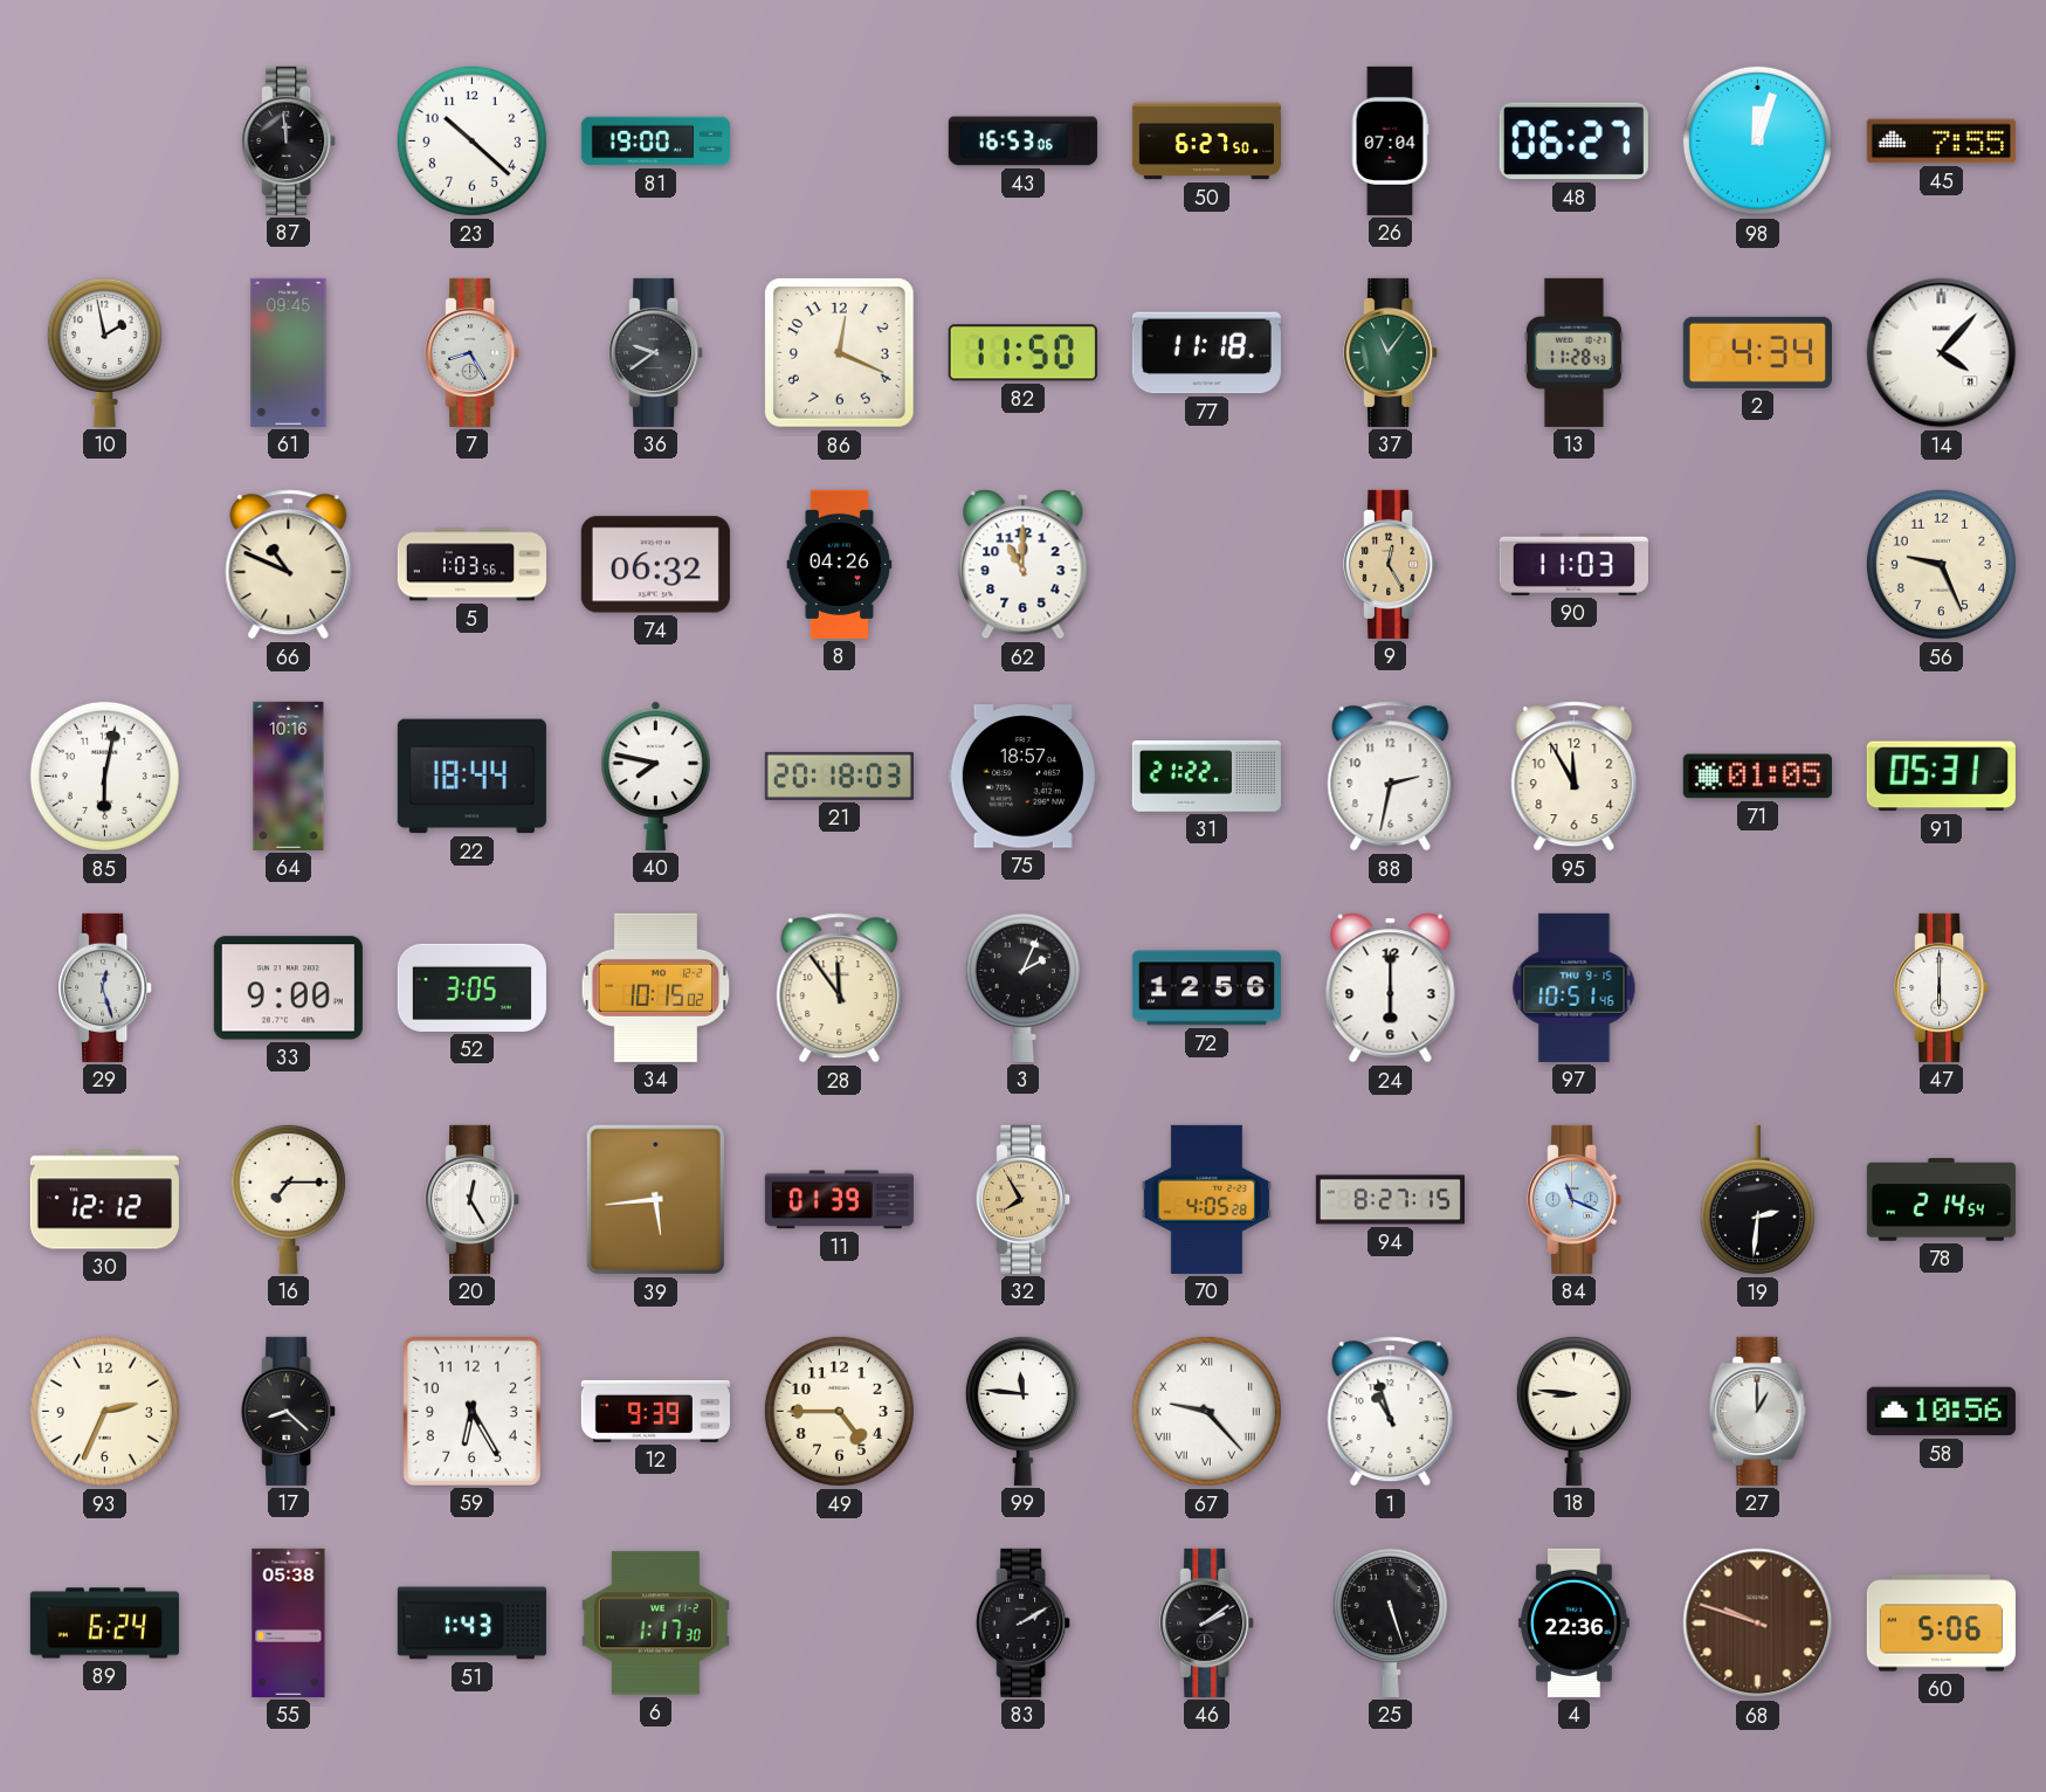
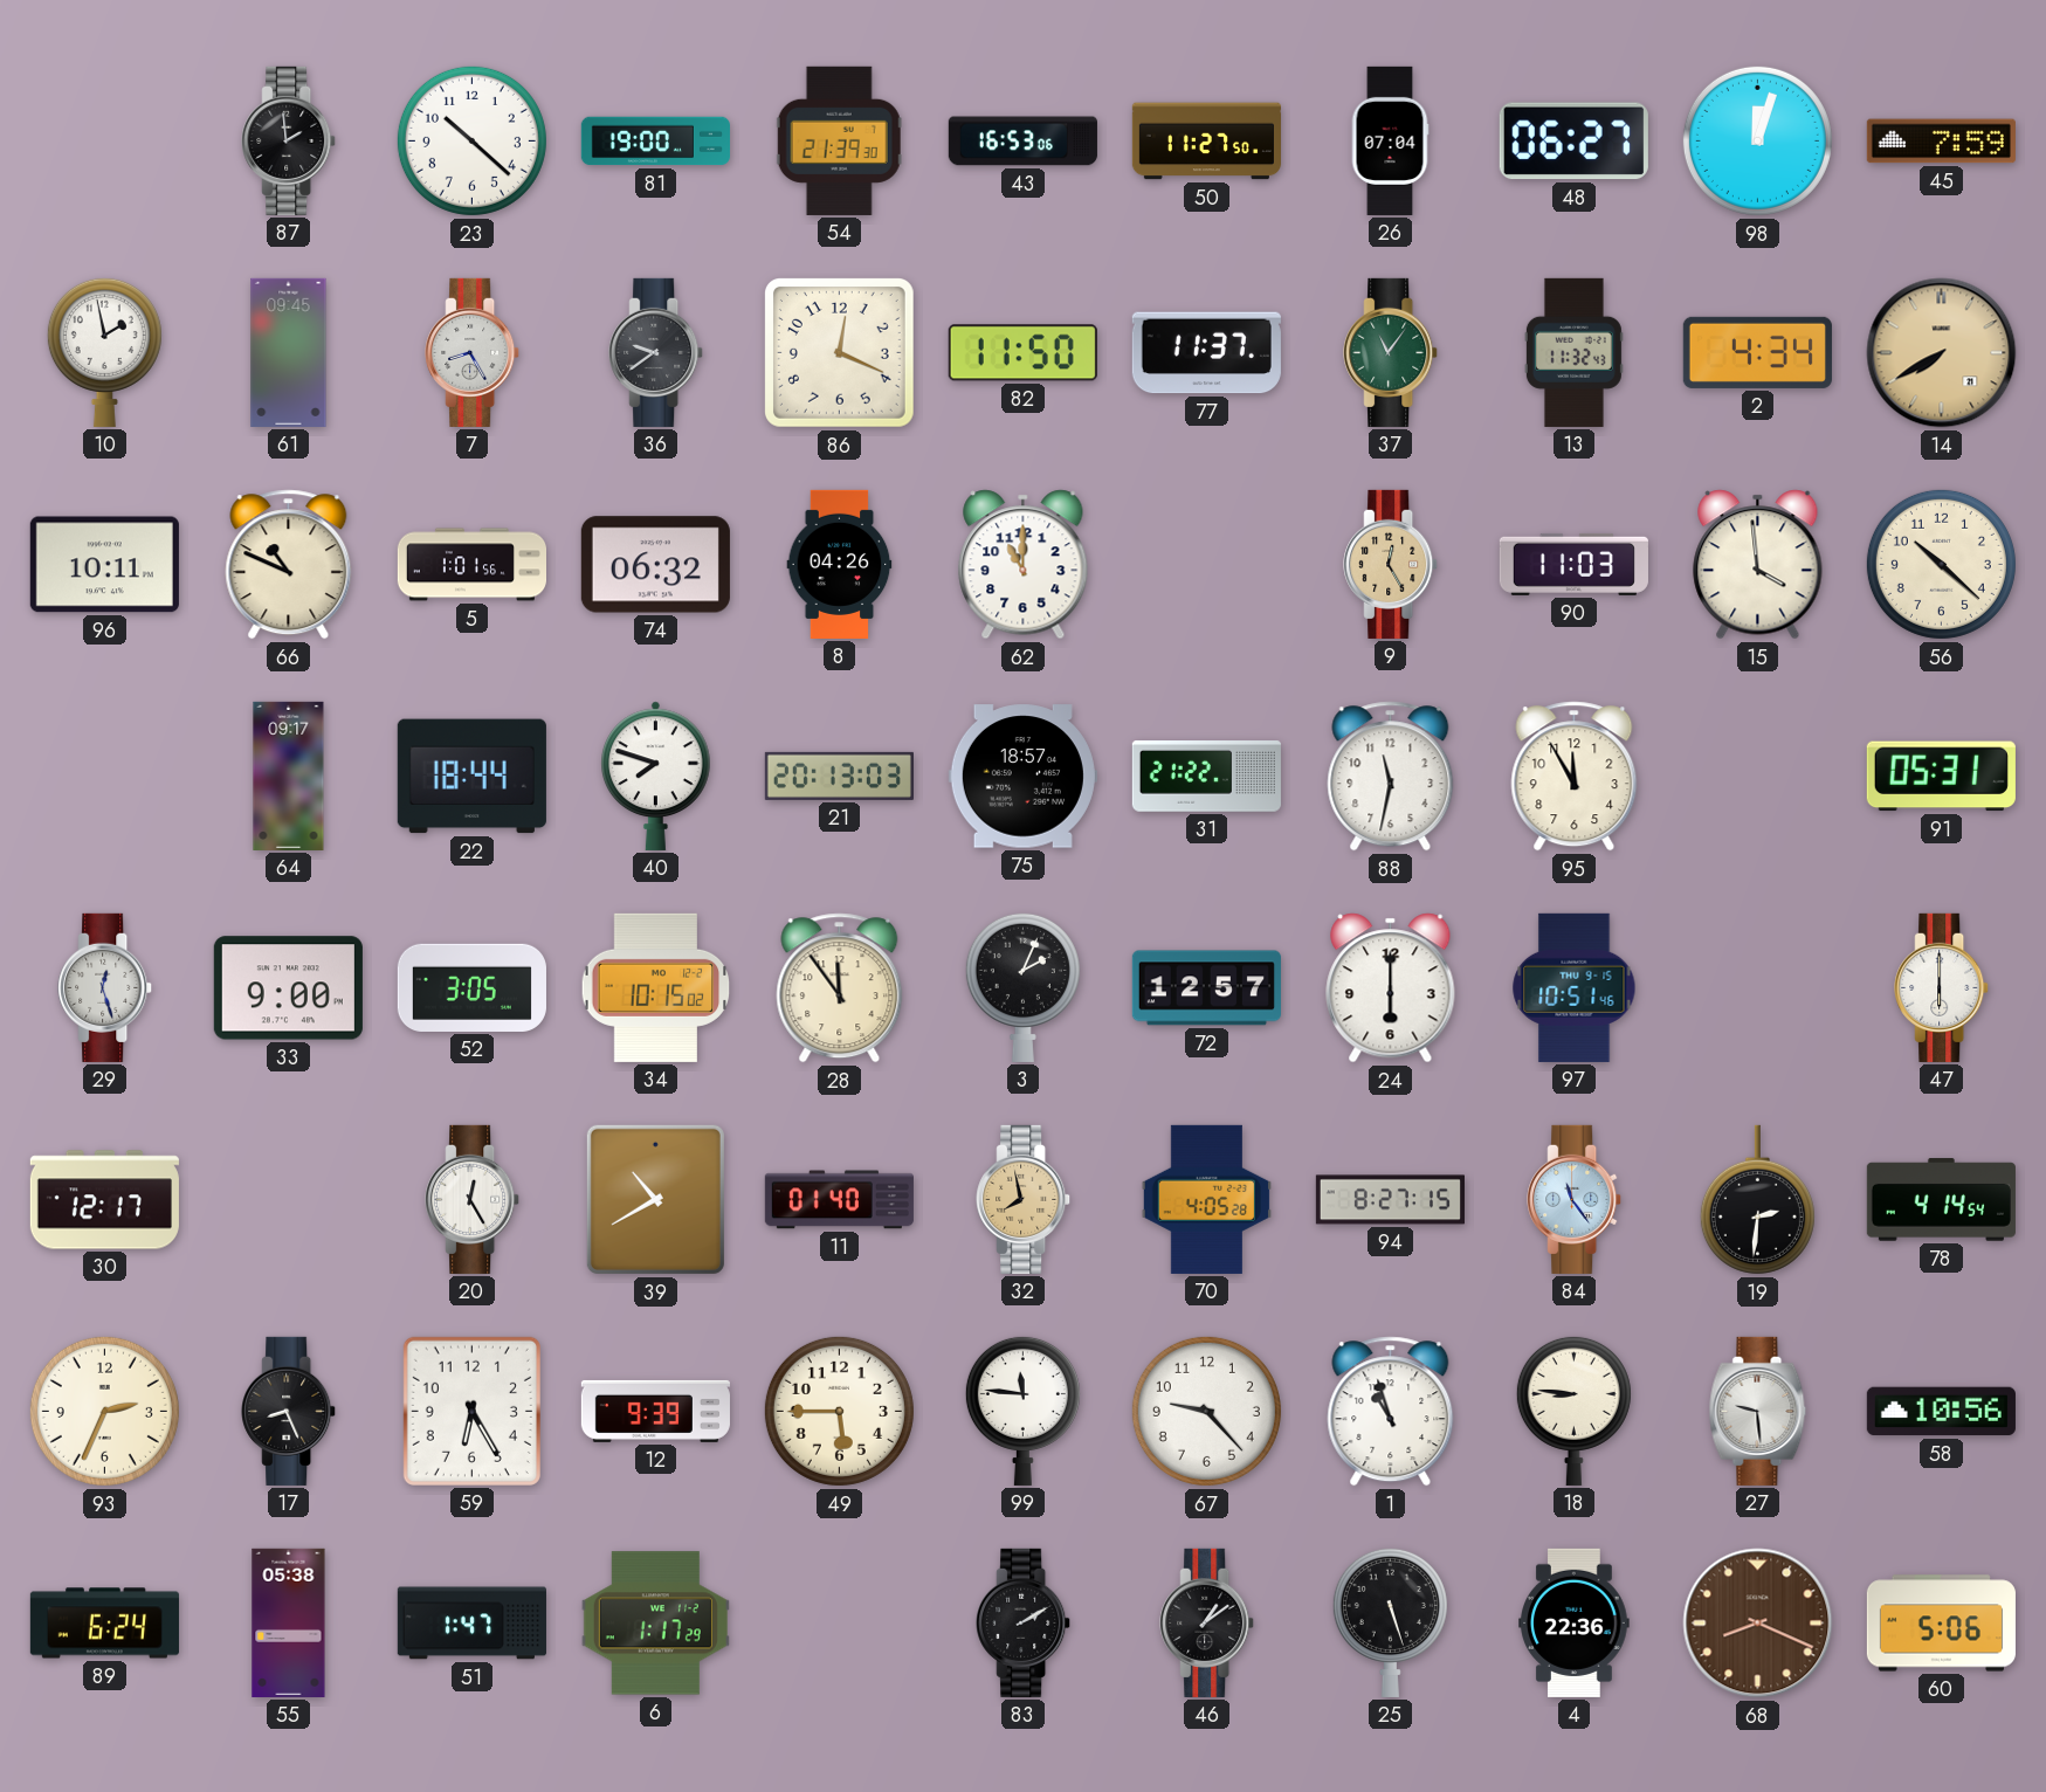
87: 11:59 -> 1:59
54: none -> 21:39
50: 6:27 -> 11:27
45: 7:55 -> 7:59
77: 11:18 -> 11:37
13: 11:28 -> 11:32
14: 4:07 -> 7:40
14 dial: white -> champagne
96: none -> 10:11
5: 1:03 -> 1:01
15: none -> 3:59
56: 9:26 -> 10:22
85: 6:02 -> none
64: 10:16 -> 09:17
40: 7:47 -> 7:48
21: 20:18 -> 20:13
88: 2:32 -> 11:32
71: 01:05 -> none
72: 12:56 -> 12:57
30: 12:12 -> 12:17
16: 7:15 -> none
39: 5:44 -> 10:40
11: 01:39 -> 01:40
32: 7:55 -> 7:58
84: 11:19 -> 11:24
78: 2:14 -> 4:14
17: 8:22 -> 8:26
49: 4:45 -> 5:45
67 numerals: Roman -> Arabic
27: 1:00 -> 9:29
51: 1:43 -> 1:47
6: 1:17:30 -> 1:17:29
46: 2:09 -> 1:09
68: 9:48 -> 8:19
